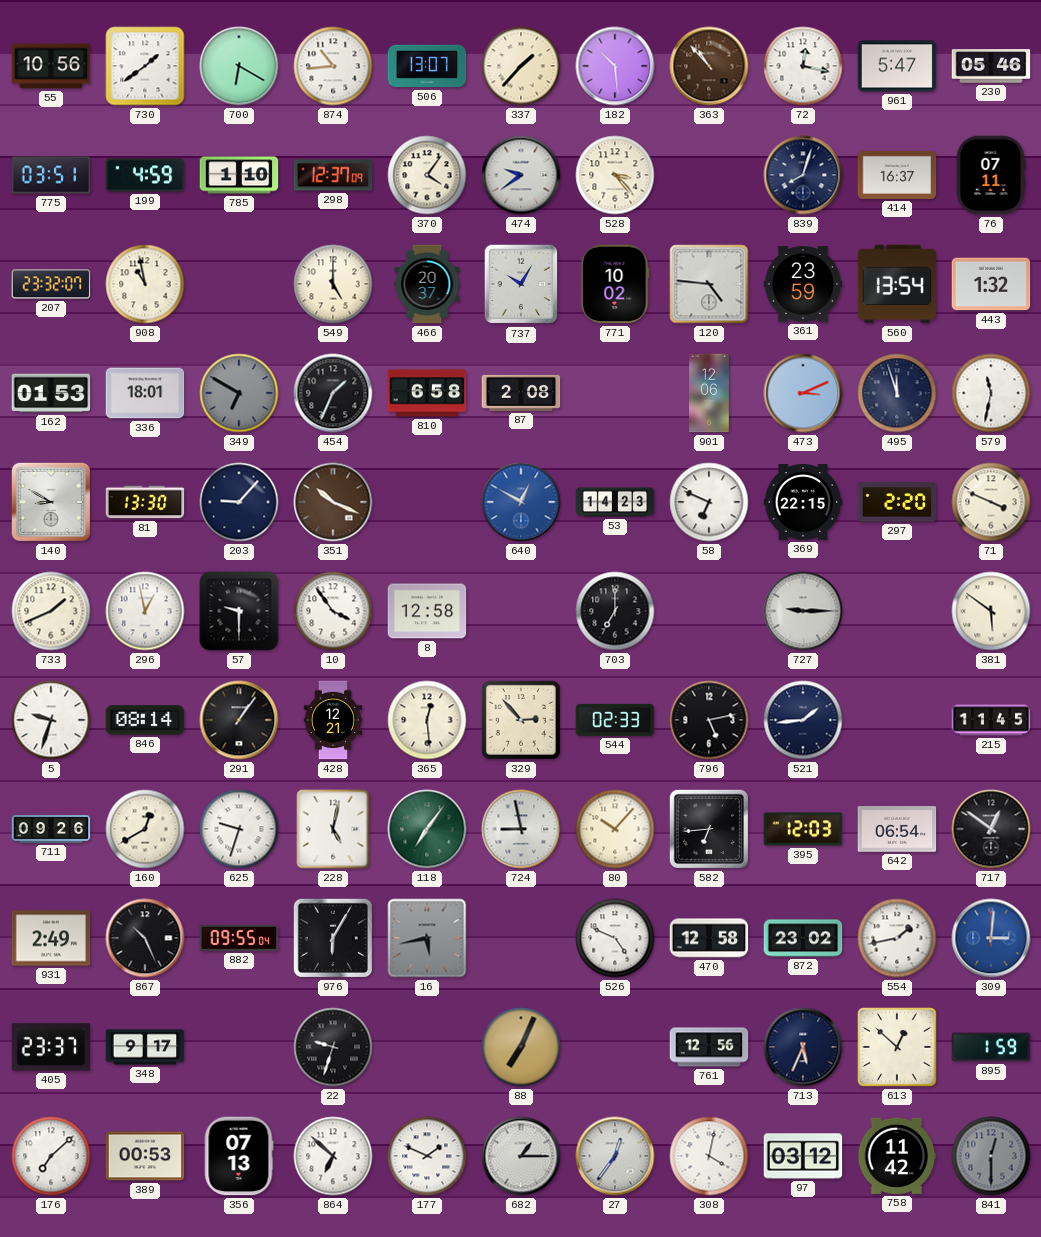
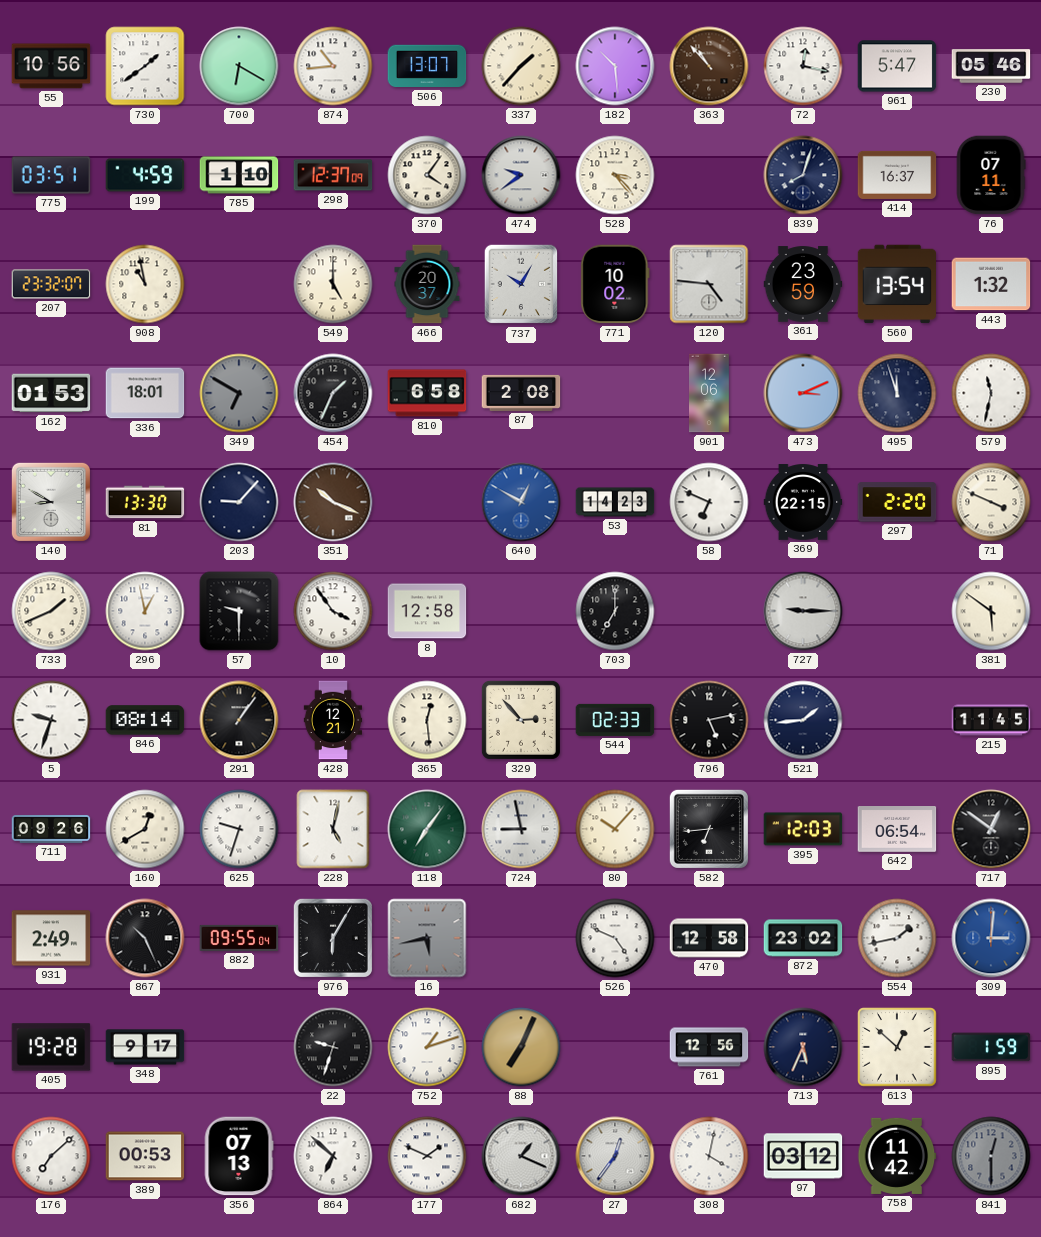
405: 23:37 -> 19:28
752: none -> 1:12
682: 1:15 -> 1:19
